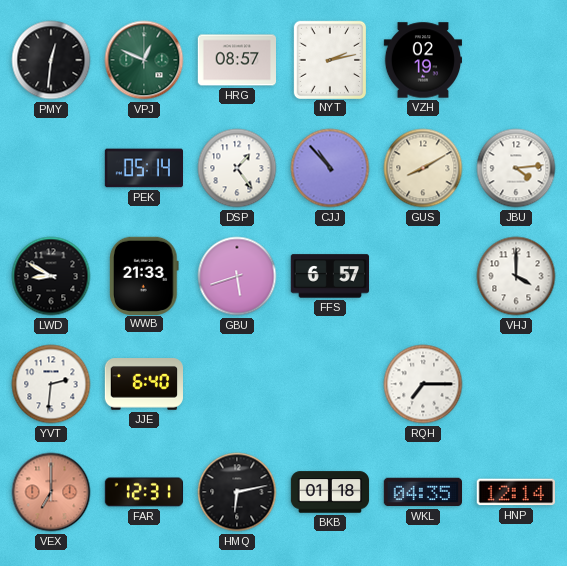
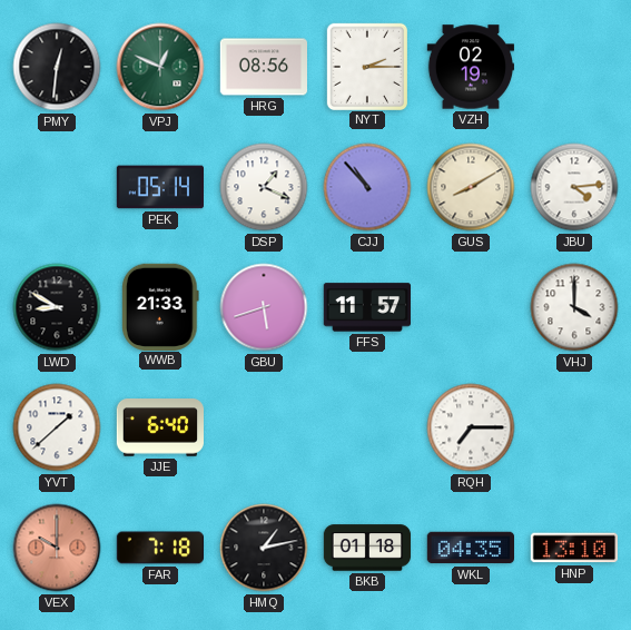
HRG: 08:57 -> 08:56
NYT: 2:13 -> 2:15
DSP: 1:24 -> 1:19
FFS: 6:57 -> 11:57
YVT: 2:31 -> 1:38
VEX: 7:00 -> 10:00
FAR: 12:31 -> 7:18
HMQ: 6:13 -> 1:13
HNP: 12:14 -> 13:10
